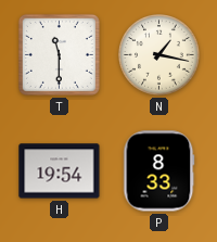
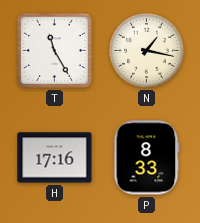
T: 11:30 -> 11:25
H: 19:54 -> 17:16
